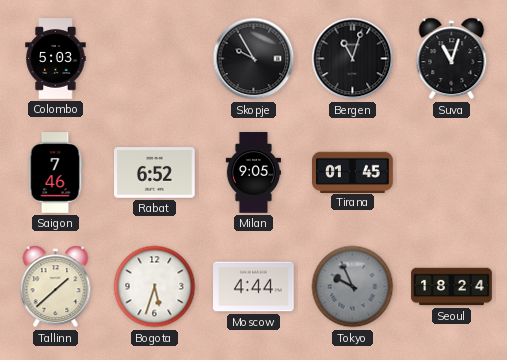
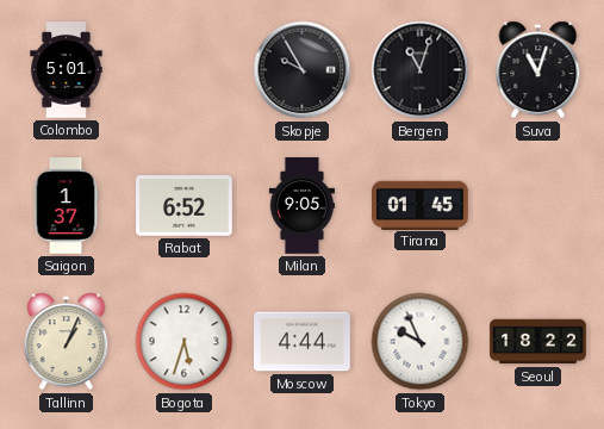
Colombo: 5:03 -> 5:01
Saigon: 7:46 -> 1:37
Tallinn: 1:38 -> 1:04
Tokyo dial: grey -> white
Seoul: 18:24 -> 18:22
